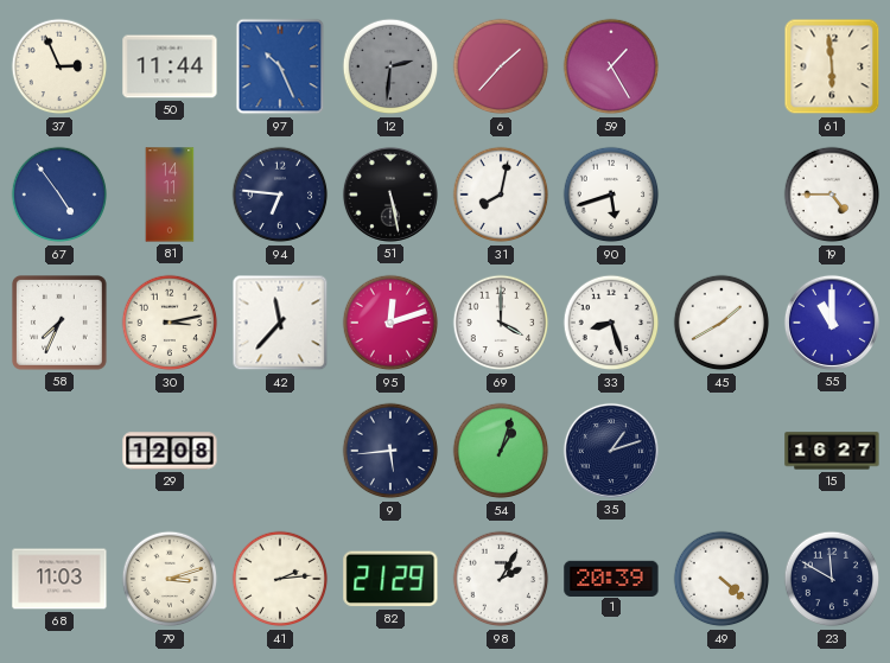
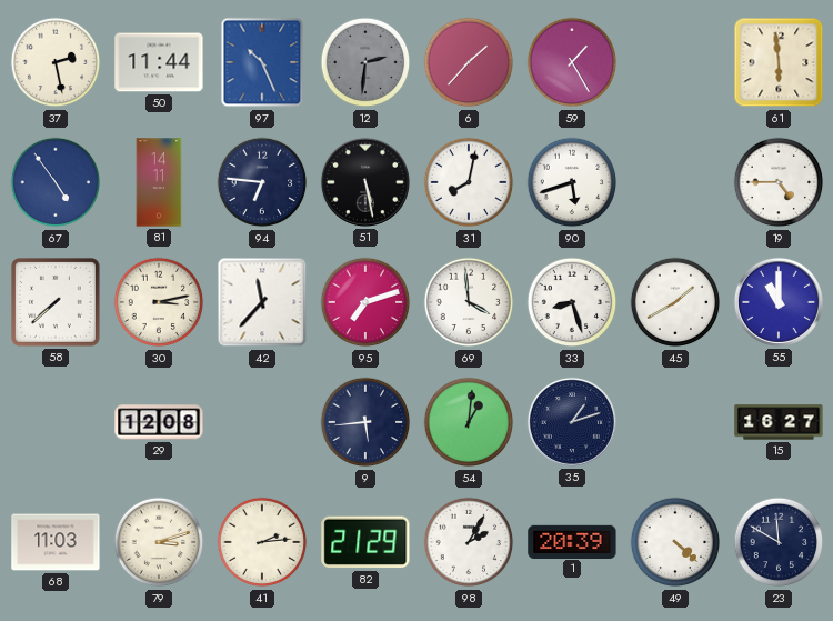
37: 2:56 -> 2:28
58: 7:34 -> 7:38
95: 12:12 -> 7:12
69: 4:00 -> 3:59
54: 1:03 -> 1:01
